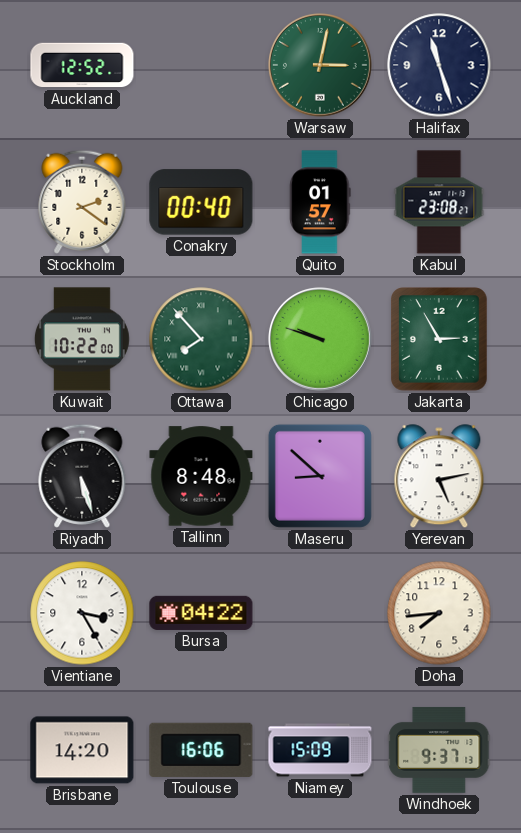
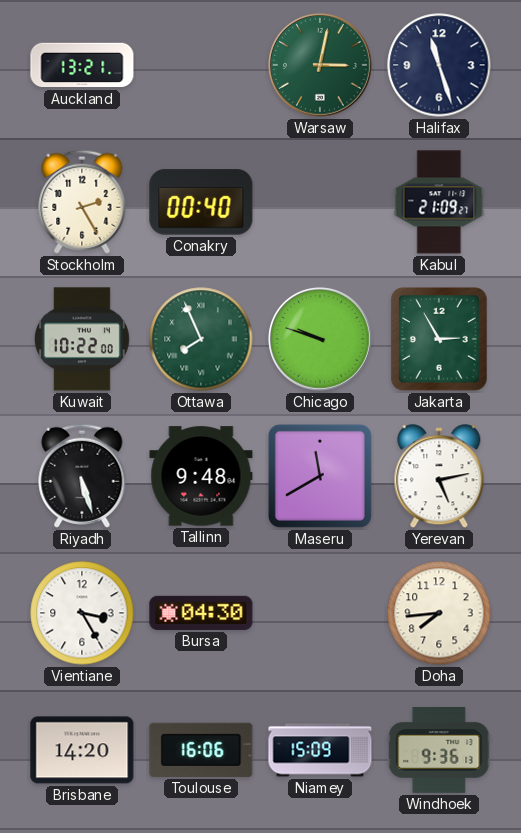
Auckland: 12:52 -> 13:21
Stockholm: 2:21 -> 2:25
Quito: 01:57 -> none
Kabul: 23:08 -> 21:09
Ottawa: 7:53 -> 7:56
Tallinn: 8:48 -> 9:48
Maseru: 8:52 -> 11:40
Bursa: 04:22 -> 04:30
Windhoek: 9:37 -> 9:36
